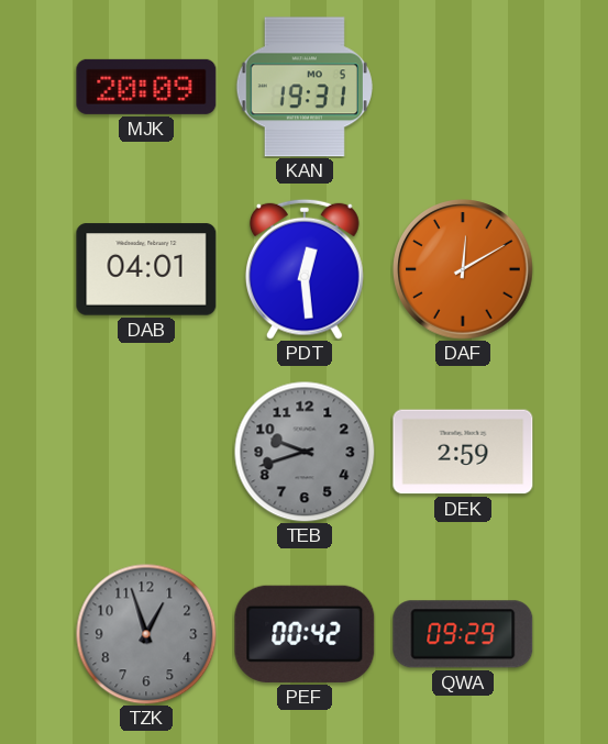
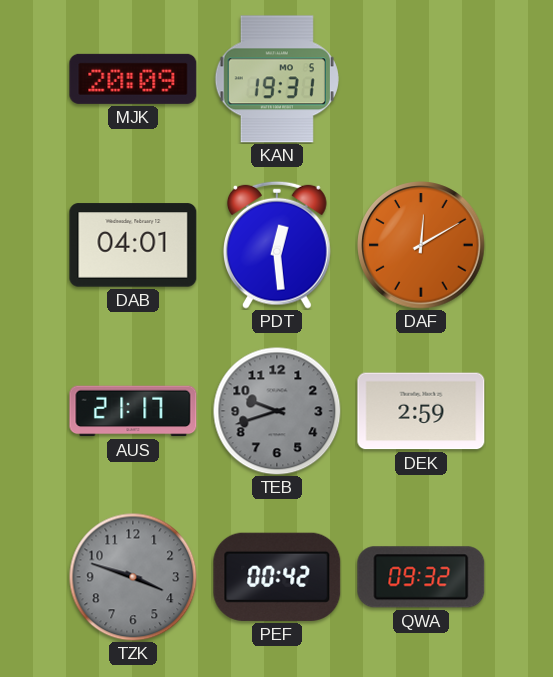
AUS: none -> 21:17
TZK: 12:57 -> 3:48
QWA: 09:29 -> 09:32
